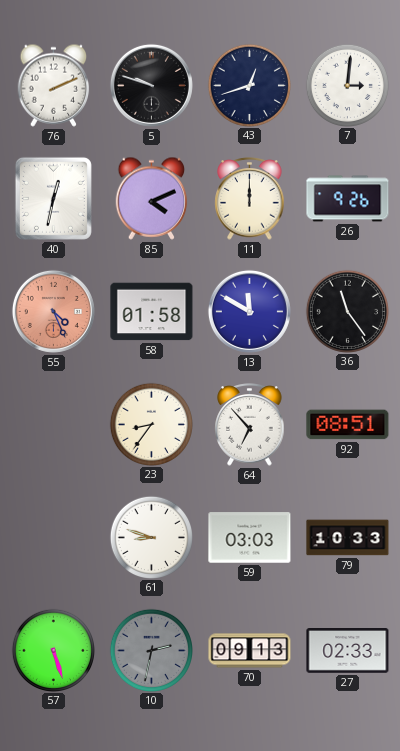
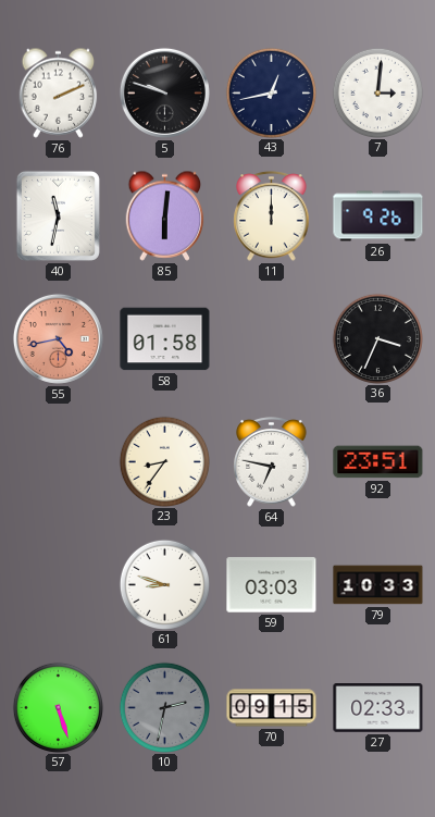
43: 12:42 -> 12:43
40: 12:32 -> 11:32
85: 4:11 -> 6:01
55: 4:26 -> 4:43
13: 11:50 -> none
36: 11:24 -> 3:34
64: 6:53 -> 6:47
92: 08:51 -> 23:51
70: 09:13 -> 09:15
